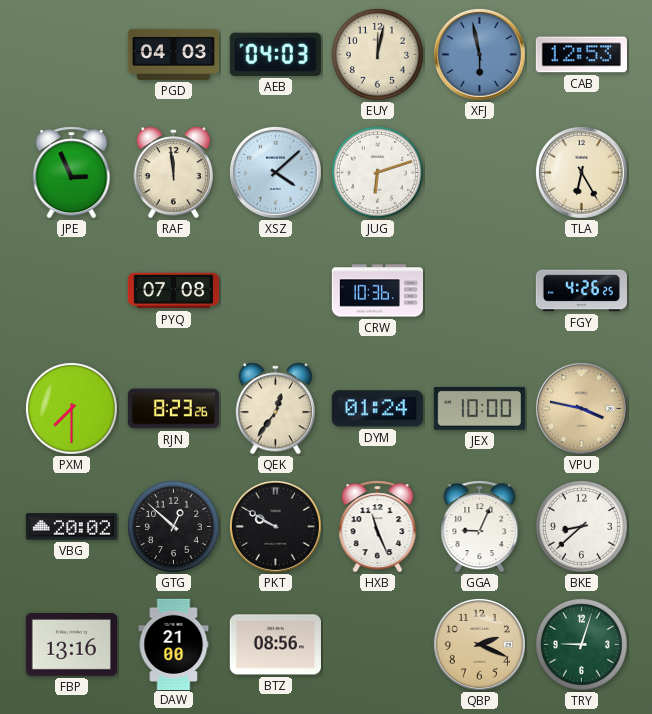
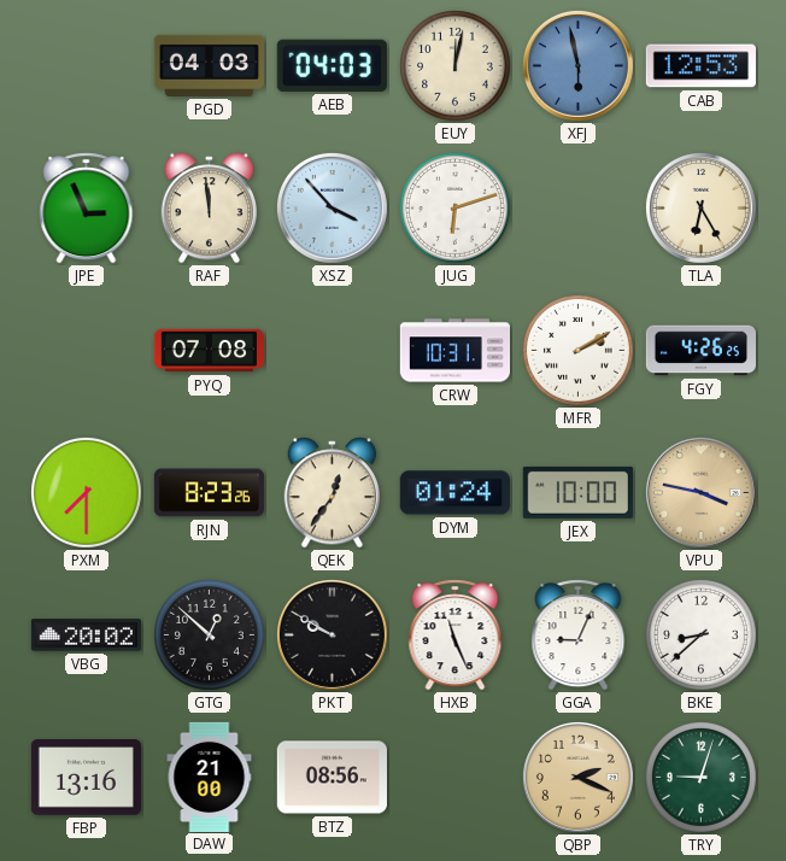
XSZ: 4:08 -> 3:53
CRW: 10:36 -> 10:31
MFR: none -> 2:10
